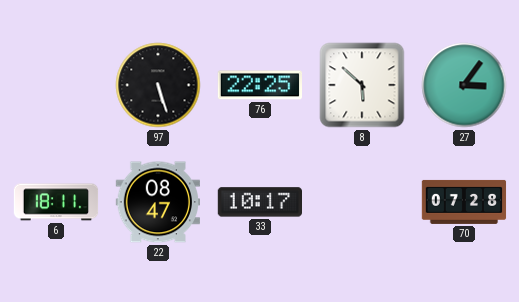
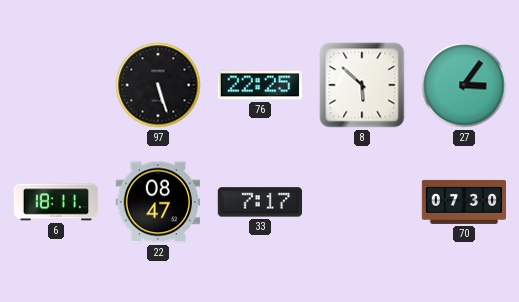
33: 10:17 -> 7:17
70: 07:28 -> 07:30
